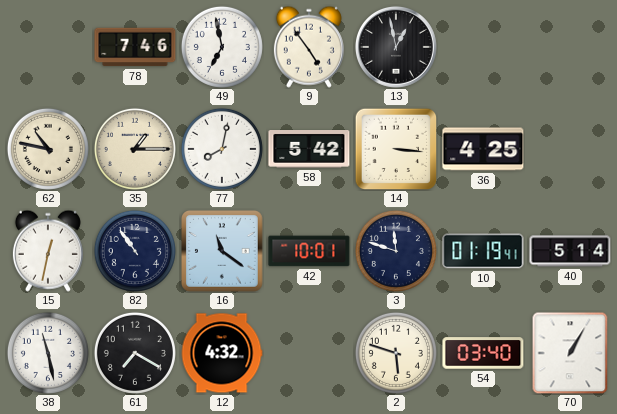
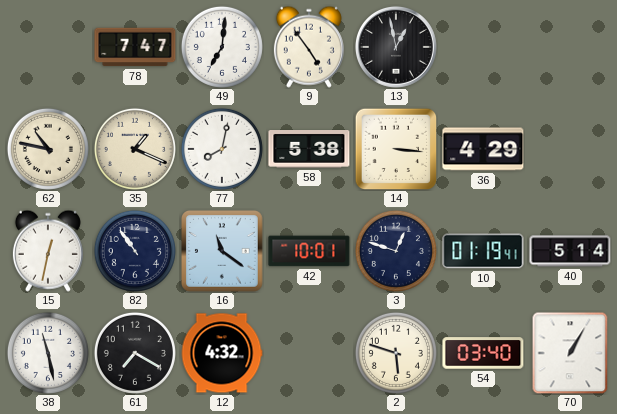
78: 7:46 -> 7:47
49: 6:58 -> 7:01
35: 1:15 -> 1:19
58: 5:42 -> 5:38
36: 4:25 -> 4:29
3: 11:48 -> 12:48
